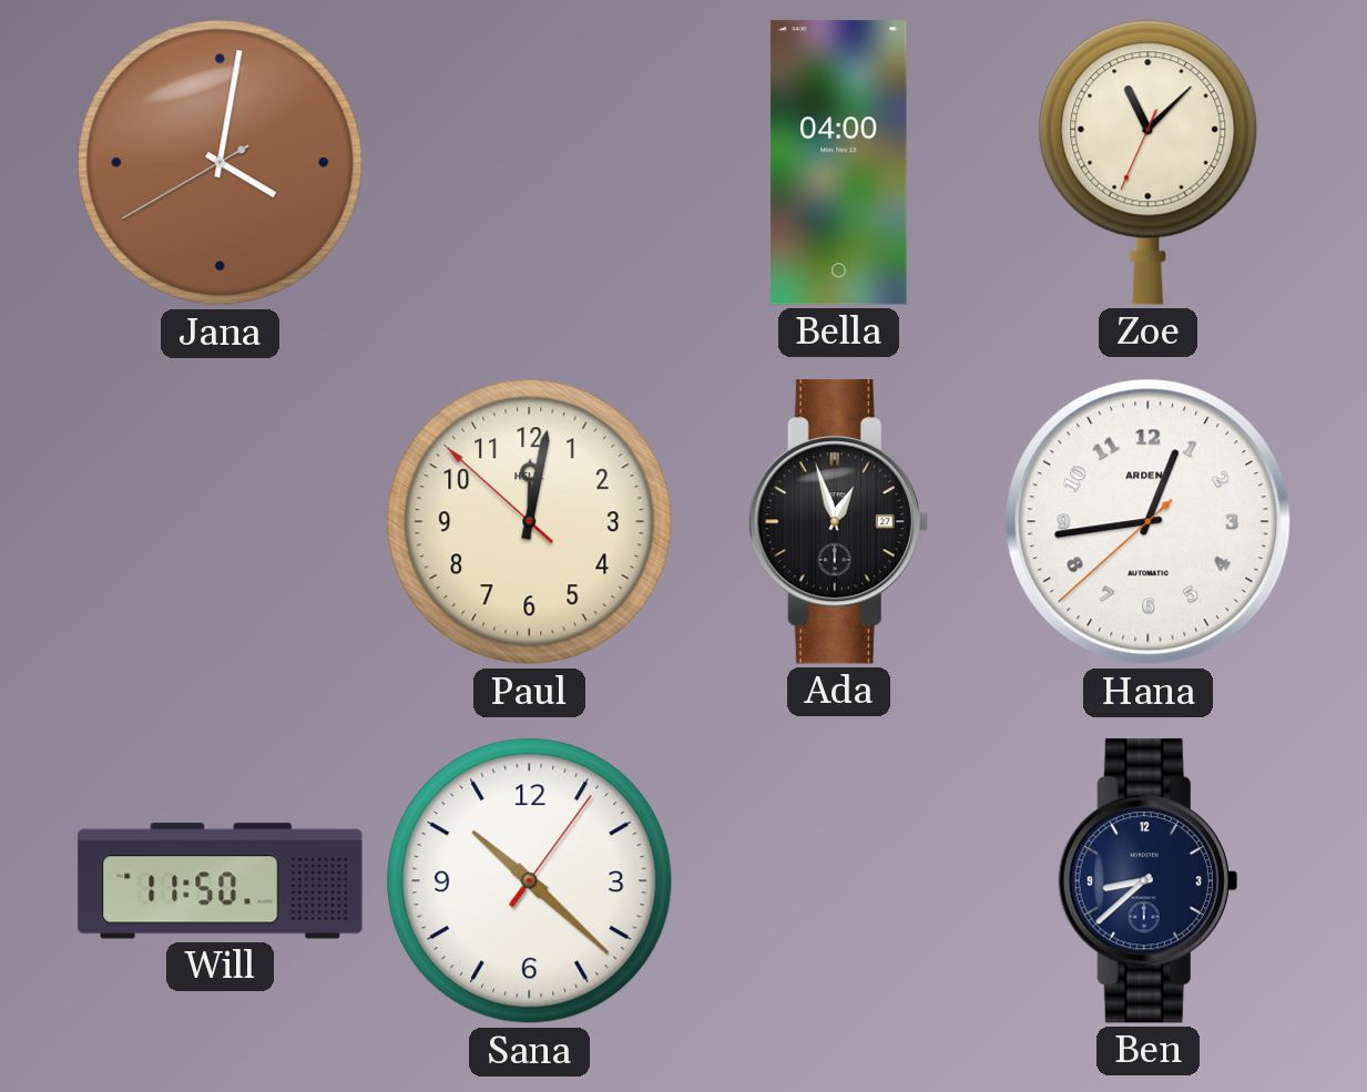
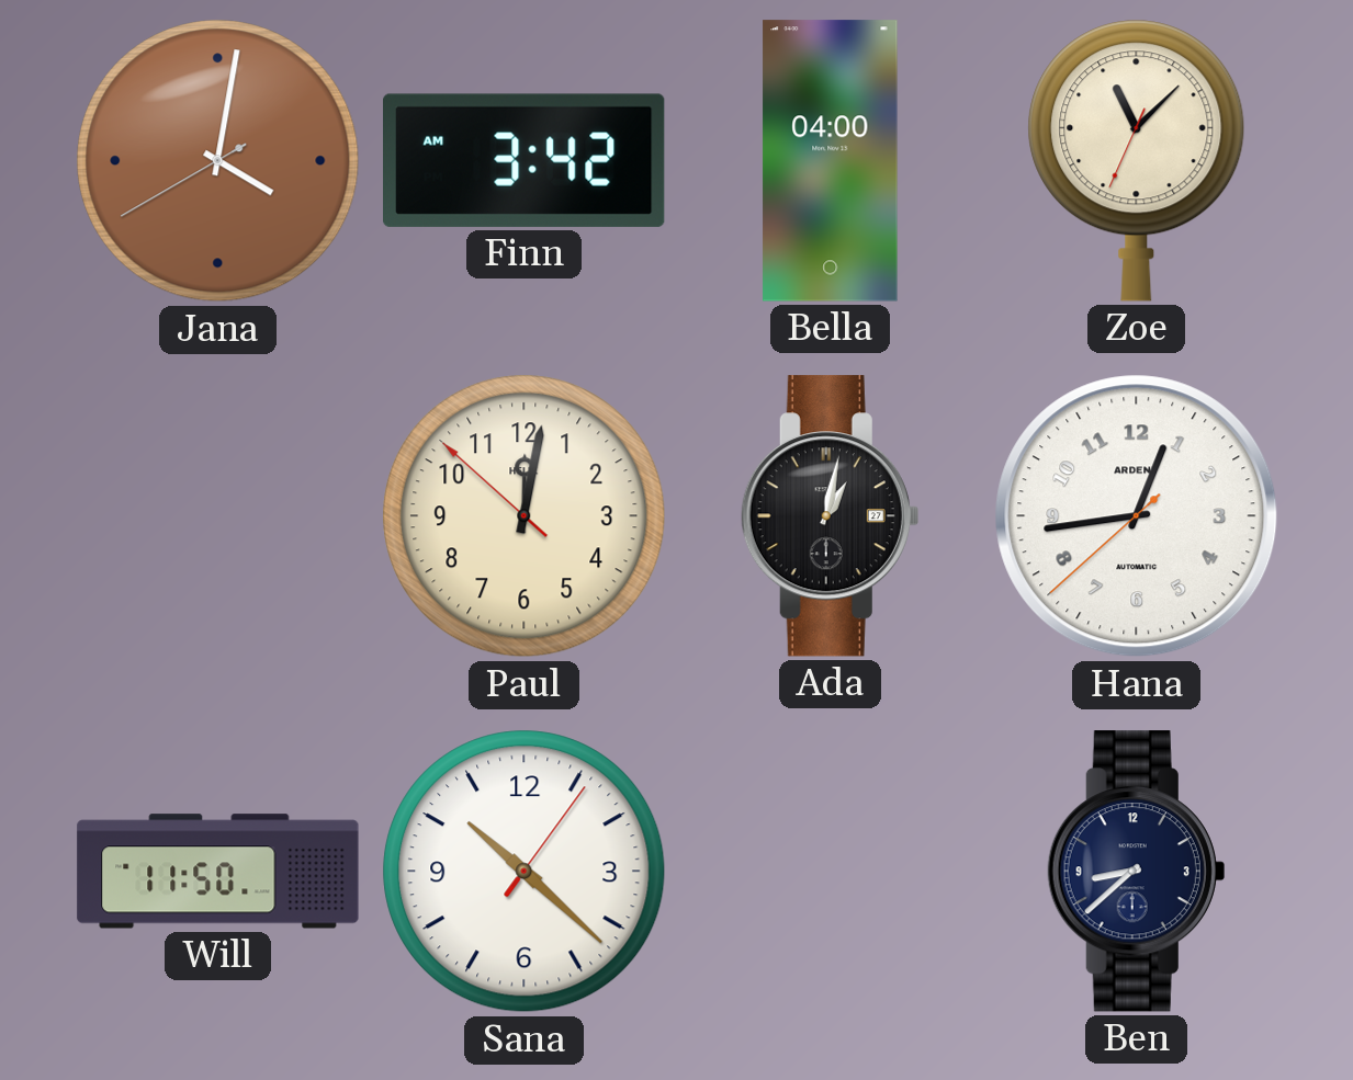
Finn: none -> 3:42
Ada: 12:57 -> 1:02
